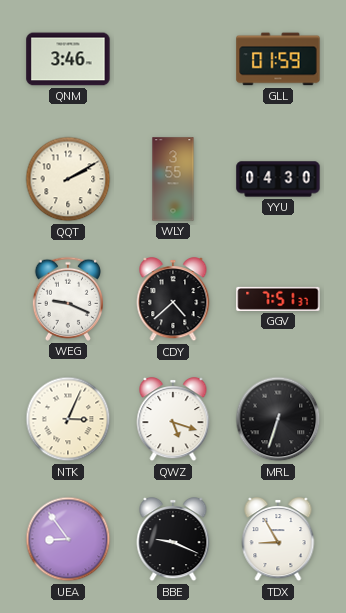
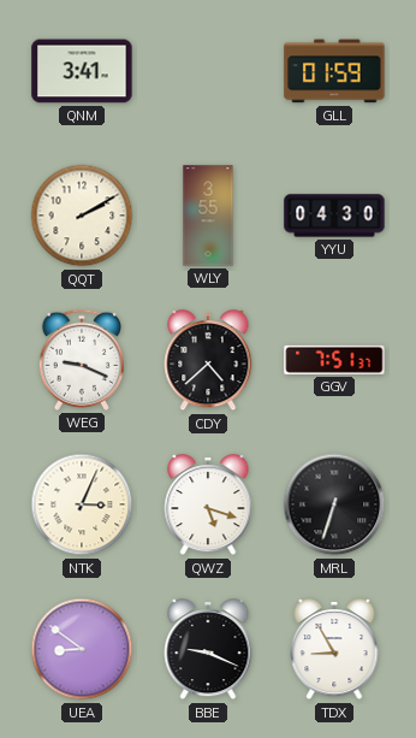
QNM: 3:46 -> 3:41
UEA: 8:54 -> 8:51
